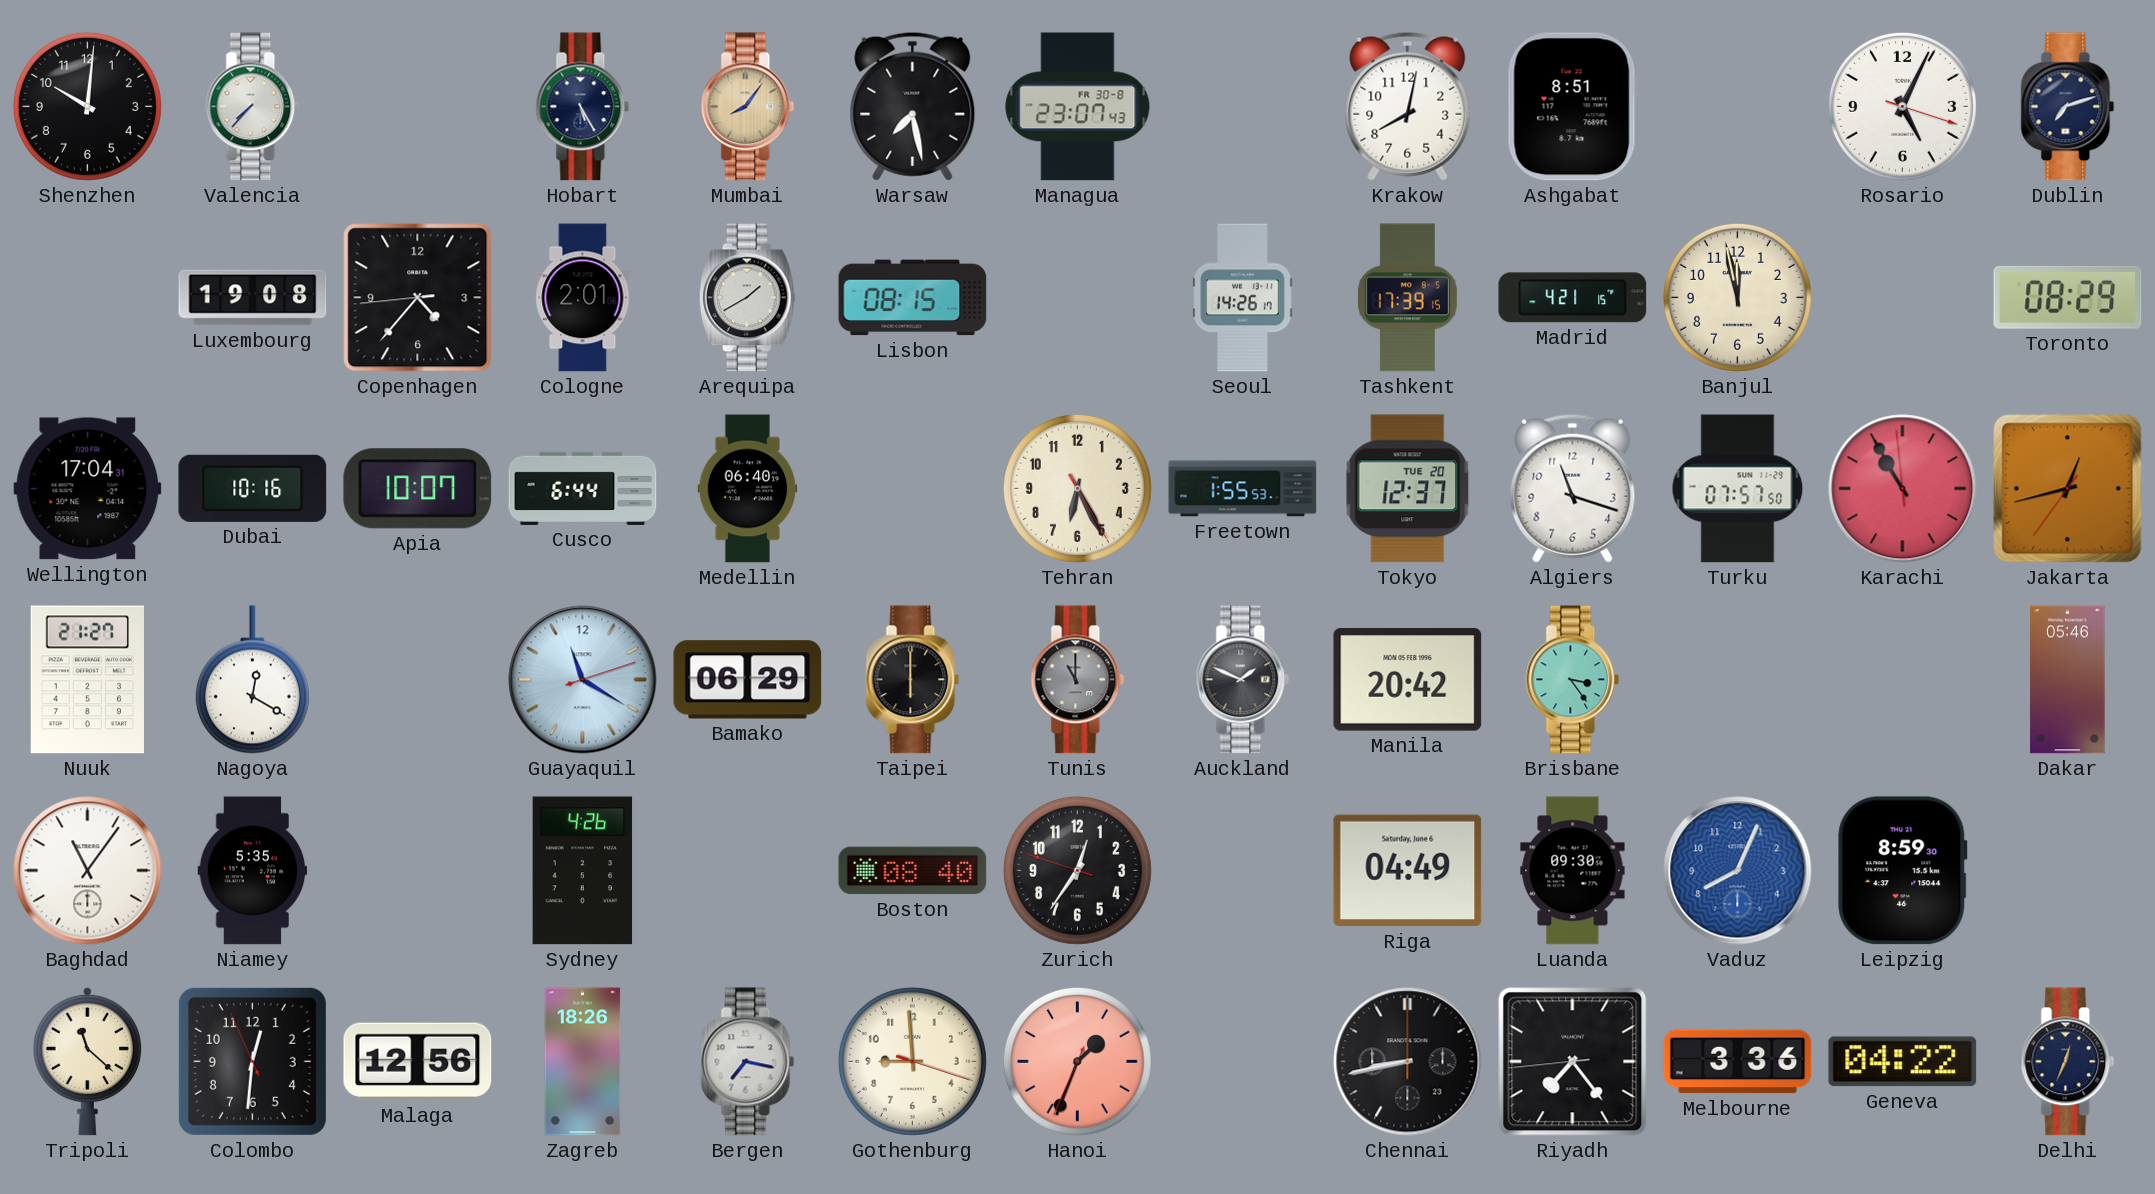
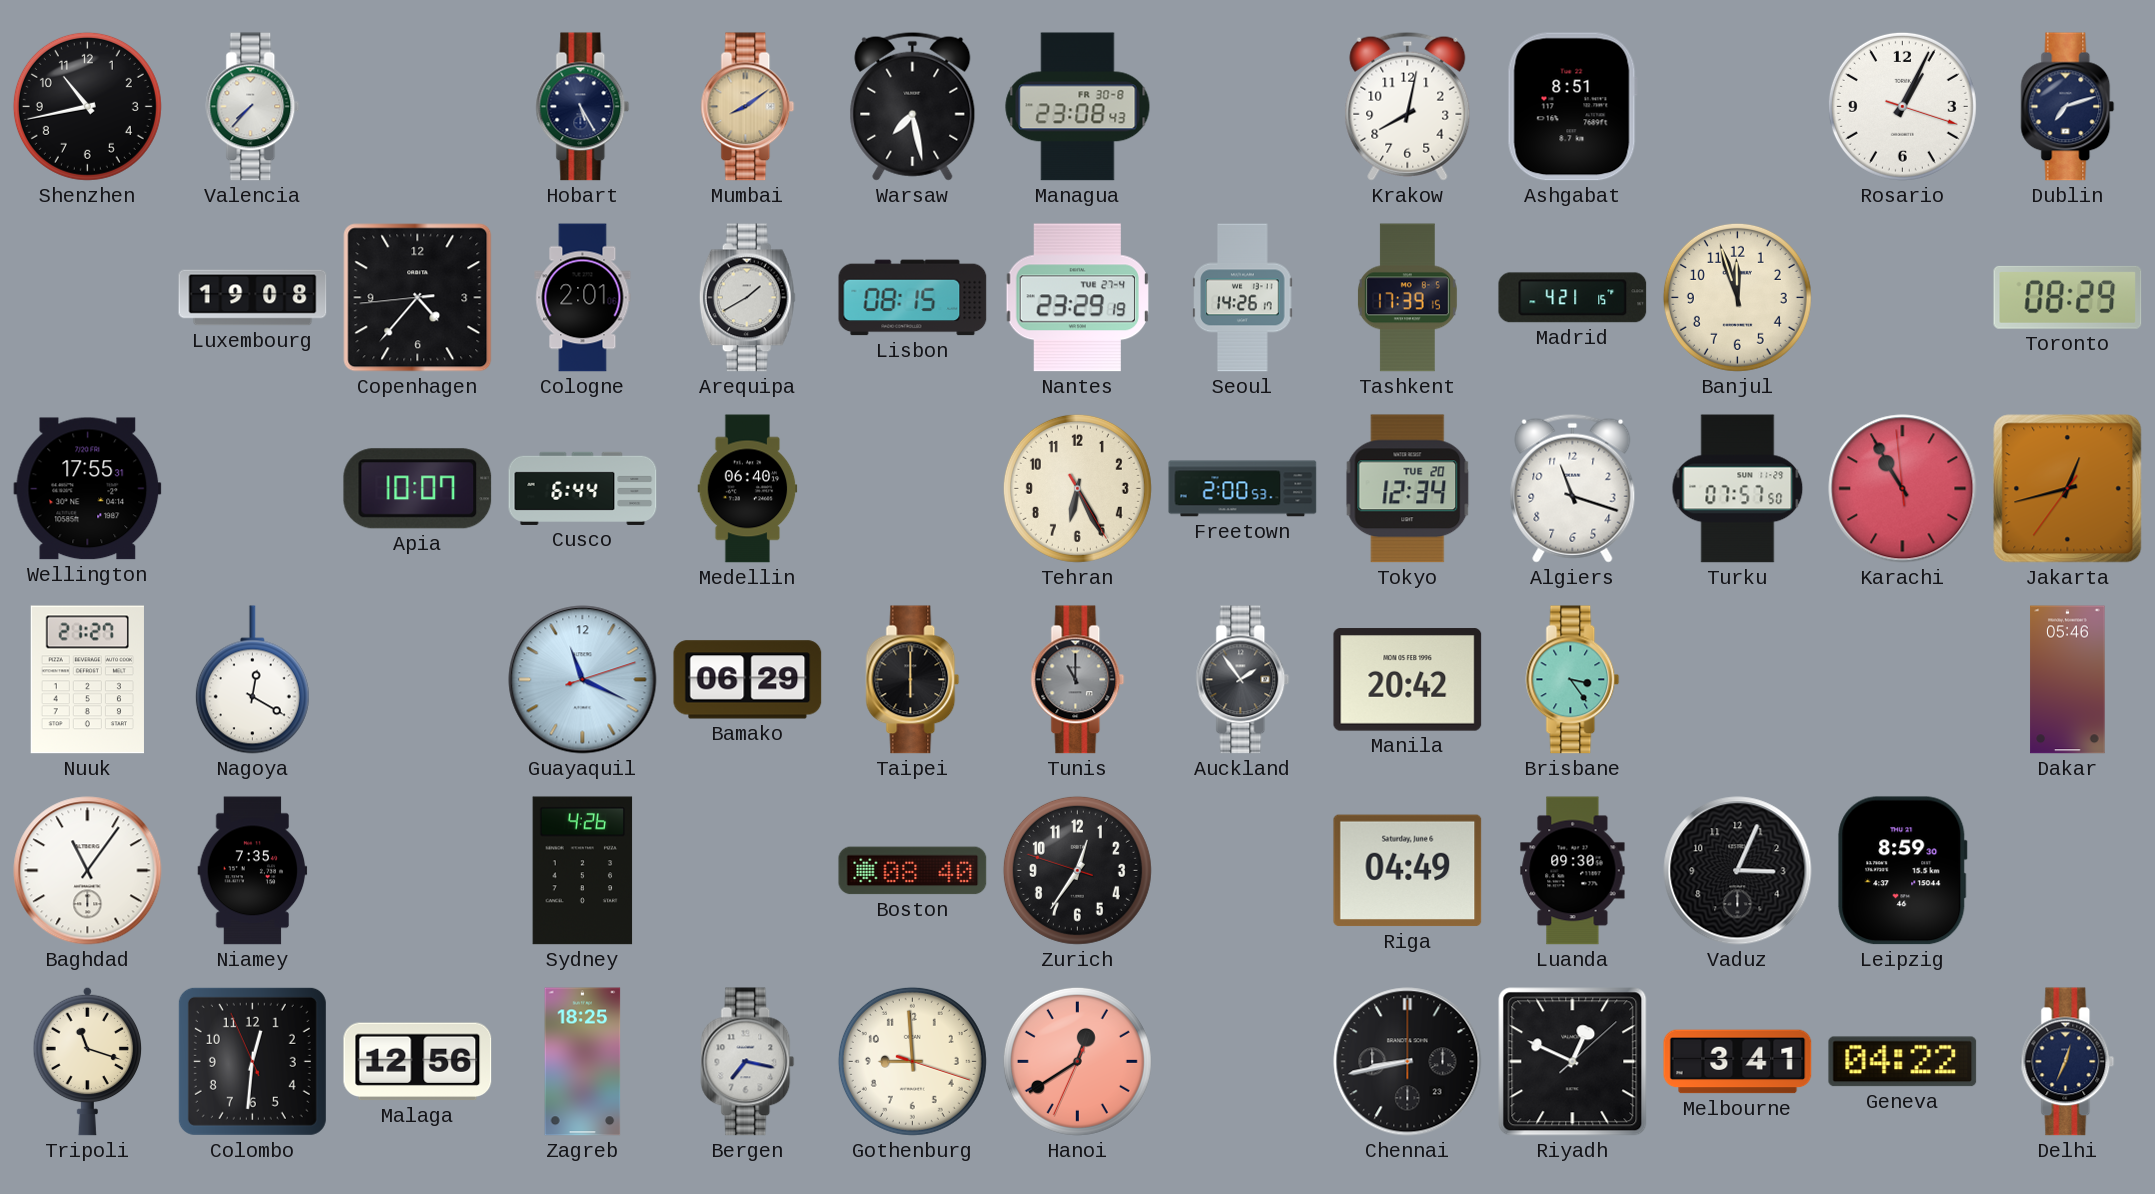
Shenzhen: 10:01 -> 10:43
Mumbai: 8:06 -> 8:09
Managua: 23:07 -> 23:08
Rosario: 5:04 -> 1:04
Nantes: none -> 23:29
Banjul: 11:58 -> 11:57
Wellington: 17:04 -> 17:55
Dubai: 10:16 -> none
Freetown: 1:55 -> 2:00
Tokyo: 12:37 -> 12:34
Guayaquil: 11:20 -> 11:19
Auckland: 1:49 -> 1:54
Niamey: 5:35 -> 7:35
Vaduz: 8:04 -> 3:04
Vaduz dial: blue -> black
Tripoli: 11:22 -> 11:18
Zagreb: 18:26 -> 18:25
Hanoi: 1:33 -> 12:39
Riyadh: 7:23 -> 12:49
Melbourne: 3:36 -> 3:41
